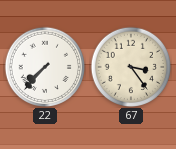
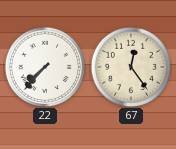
67: 3:24 -> 12:24
